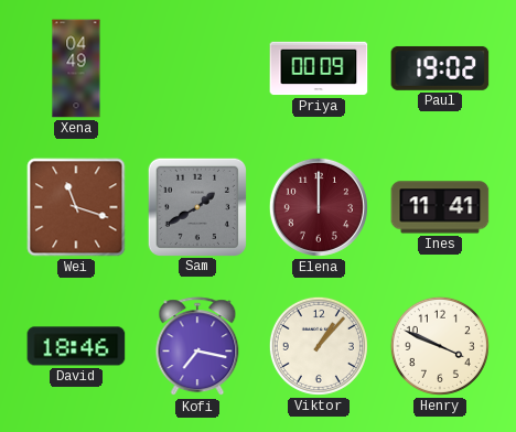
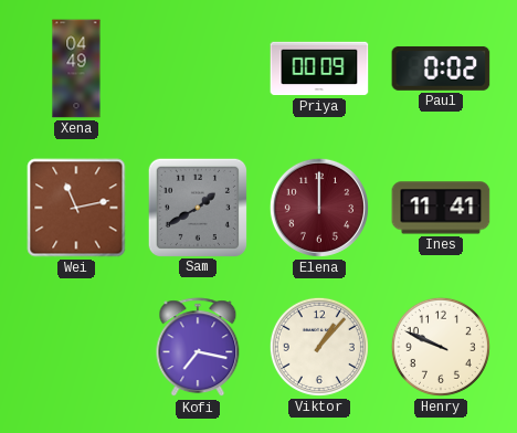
Paul: 19:02 -> 0:02
Wei: 11:18 -> 11:13
David: 18:46 -> none
Henry: 3:49 -> 9:49
